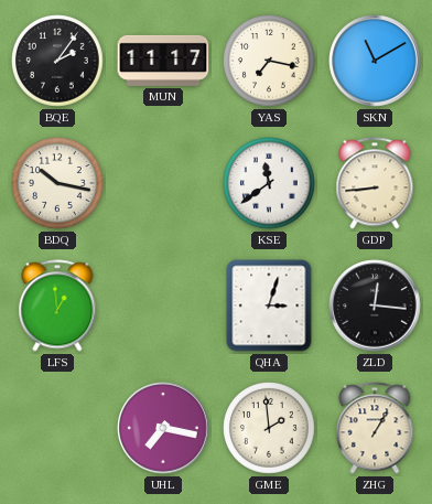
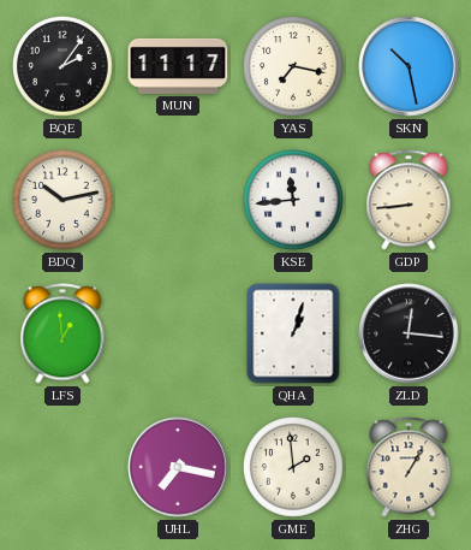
SKN: 11:10 -> 10:28
BDQ: 10:17 -> 10:13
KSE: 11:39 -> 11:44
QHA: 3:03 -> 1:03
